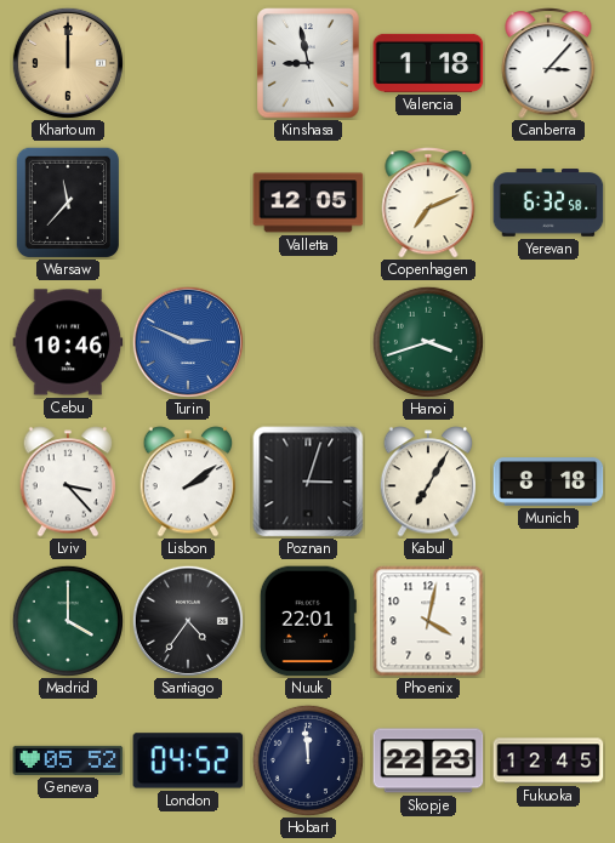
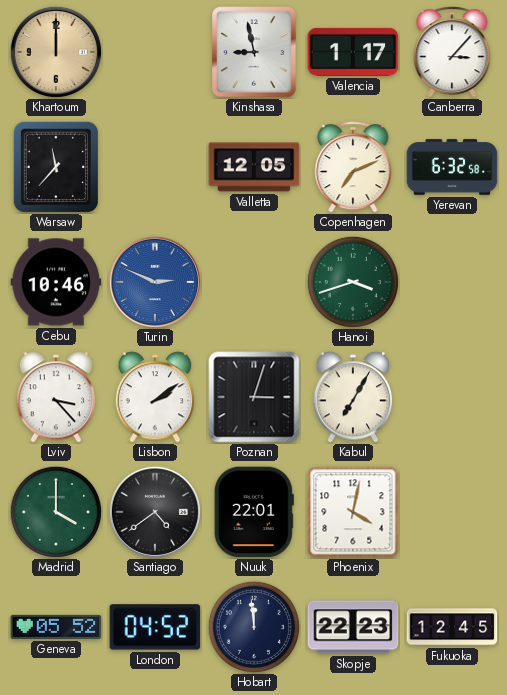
Valencia: 1:18 -> 1:17
Munich: 8:18 -> none
Santiago: 4:36 -> 4:39
